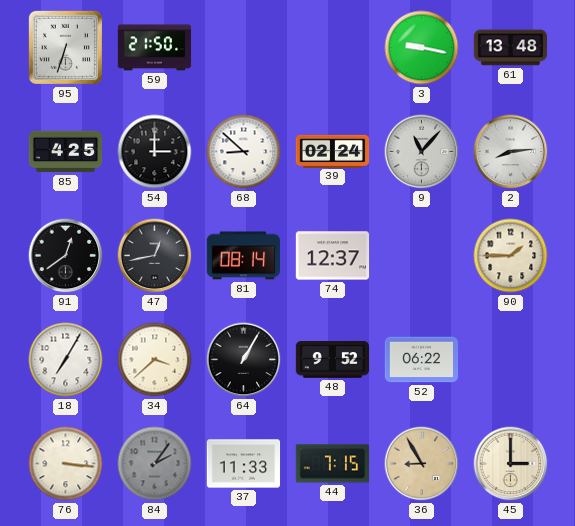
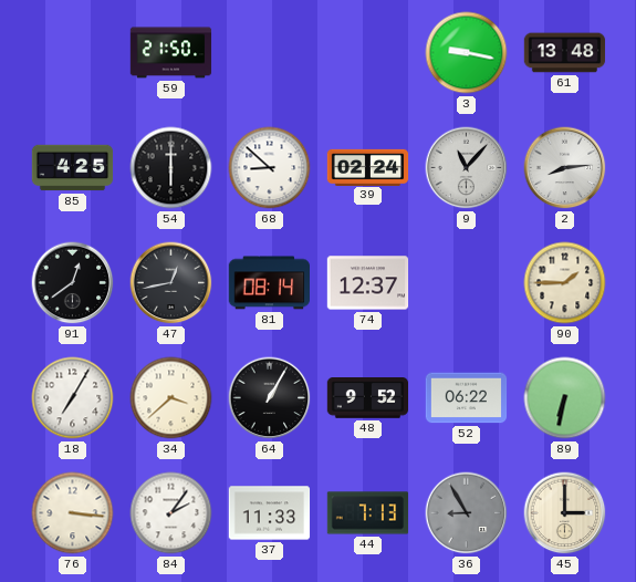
95: 6:33 -> none
54: 3:00 -> 6:00
89: none -> 6:32
84 dial: grey -> white
44: 7:15 -> 7:13
36 dial: champagne -> grey
